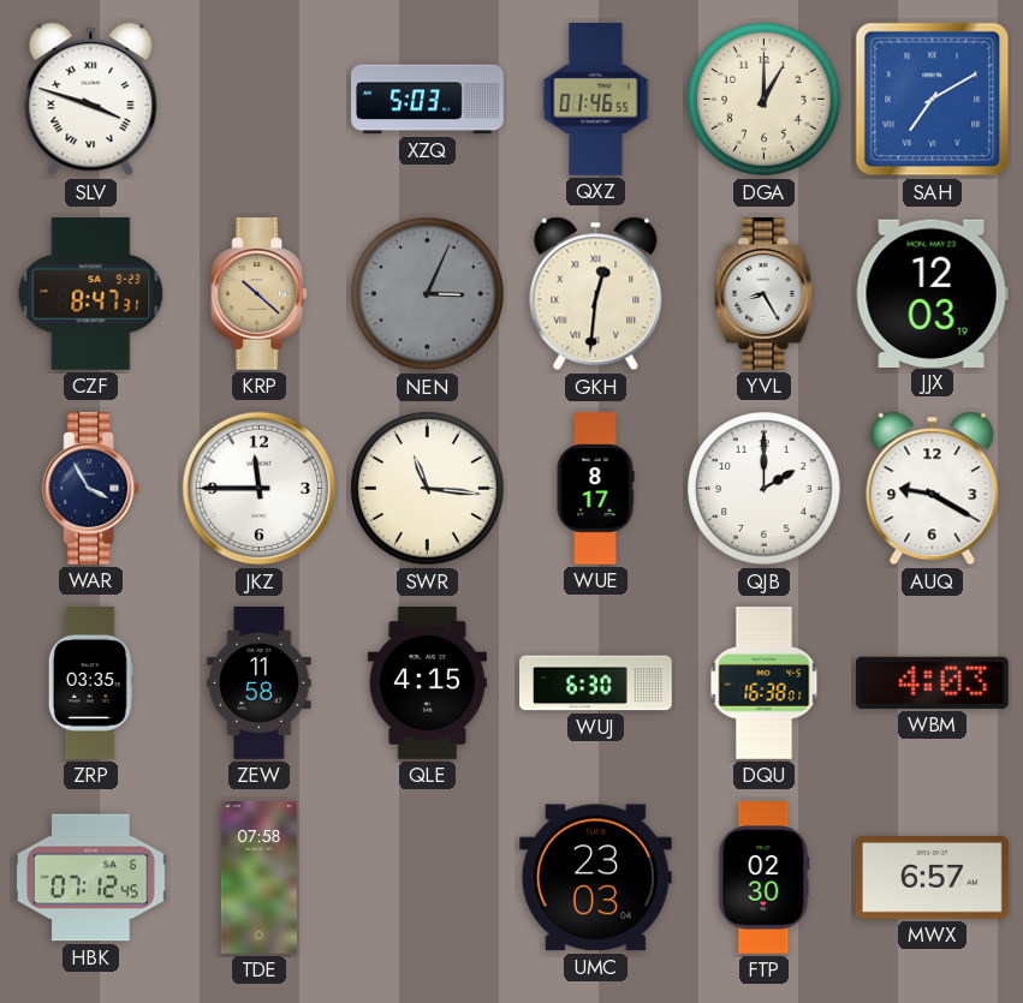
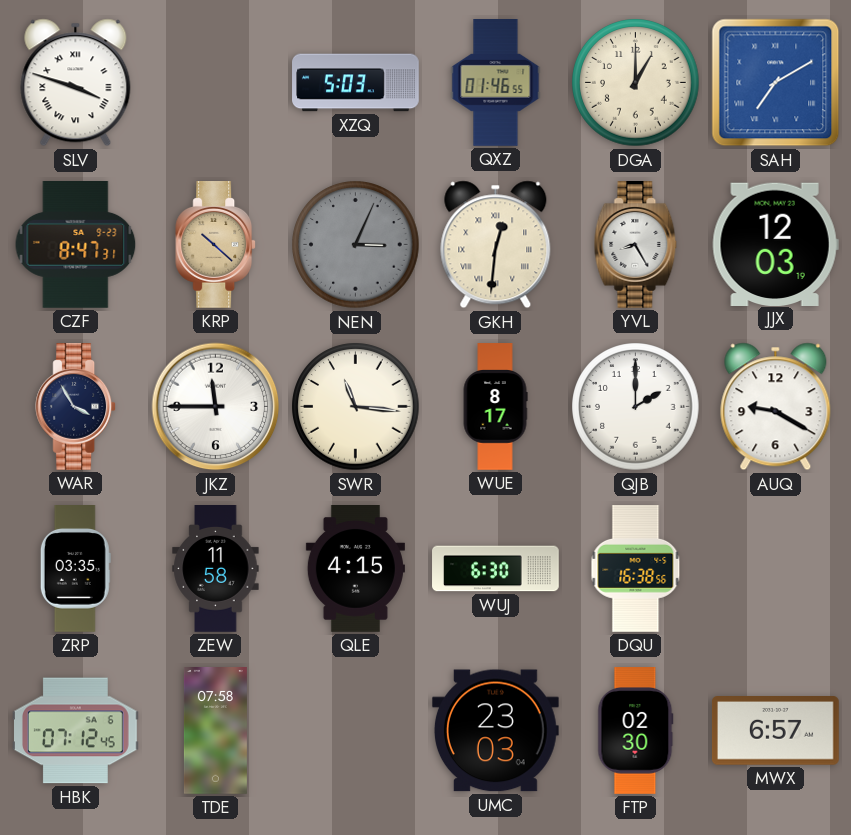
DQU: 16:38:01 -> 16:38:56
WBM: 4:03 -> none
